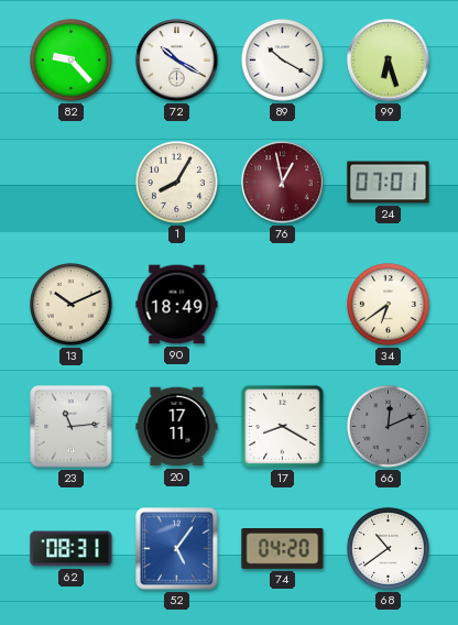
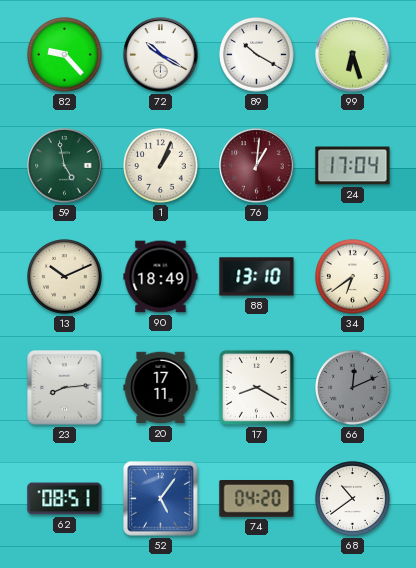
59: none -> 4:58
1: 8:05 -> 1:04
76: 12:58 -> 1:01
24: 07:01 -> 17:04
88: none -> 13:10
23: 11:14 -> 8:14
62: 08:31 -> 08:51
